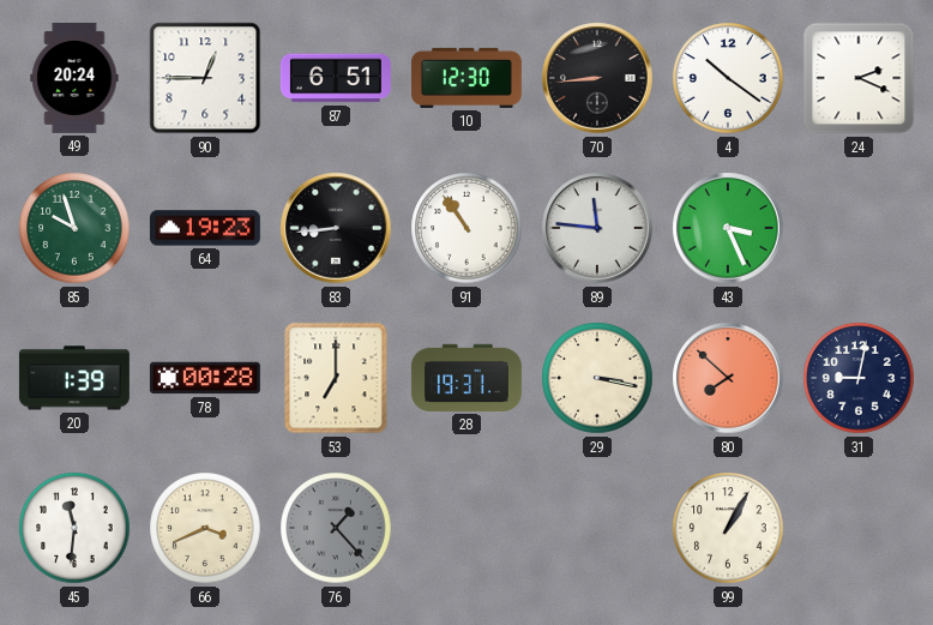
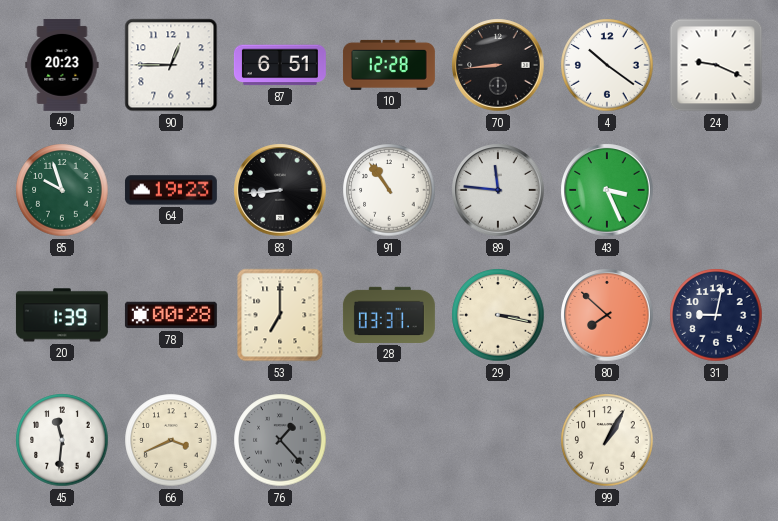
49: 20:24 -> 20:23
10: 12:30 -> 12:28
24: 2:19 -> 9:19
28: 19:31 -> 03:31
